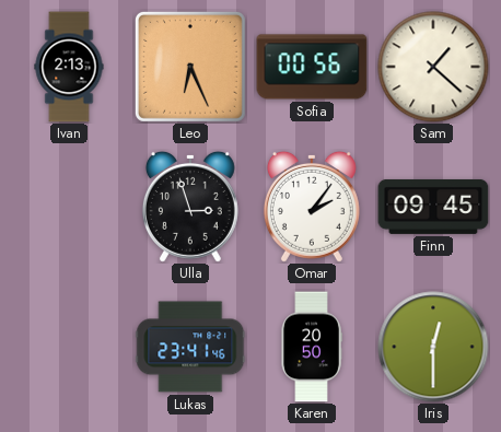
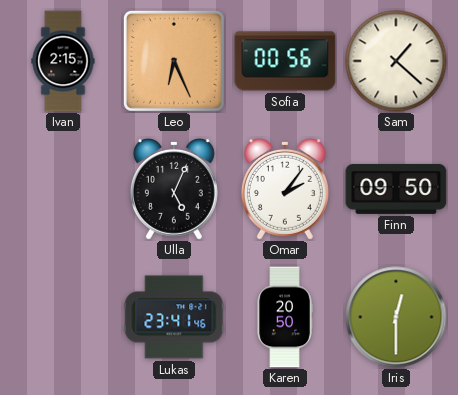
Ivan: 2:13 -> 2:15
Ulla: 2:57 -> 5:04
Finn: 09:45 -> 09:50
